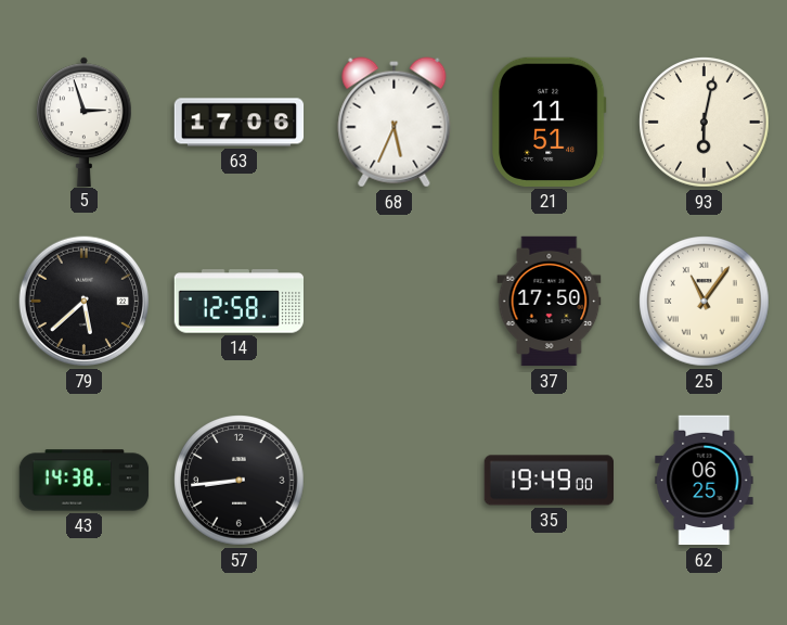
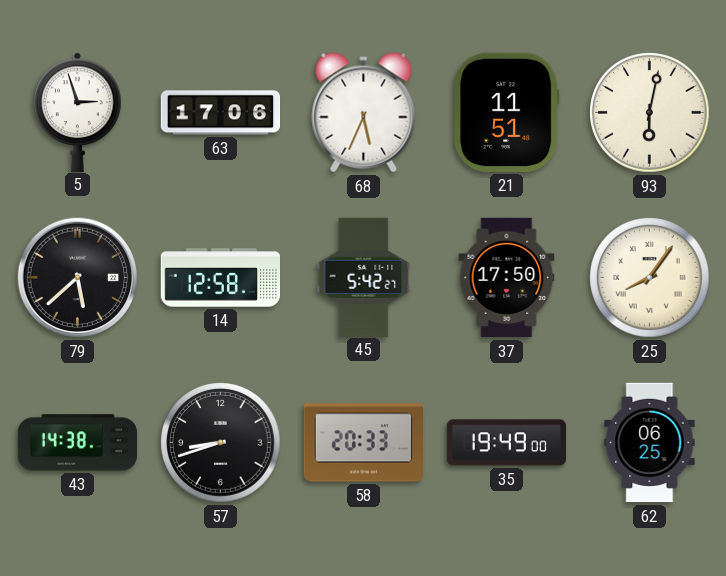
45: none -> 5:42
25: 11:06 -> 8:06
57: 8:44 -> 8:42
58: none -> 20:33
